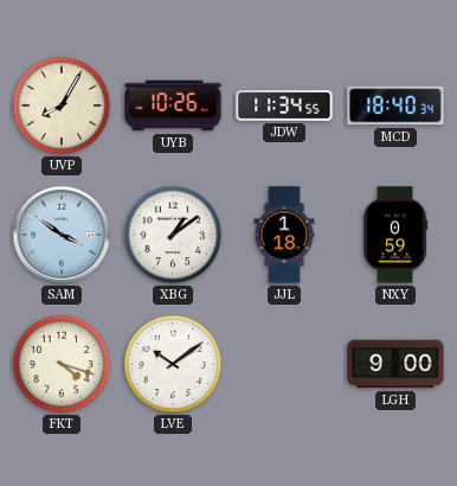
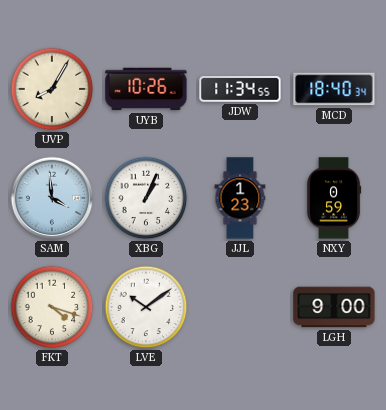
SAM: 3:51 -> 3:59
XBG: 1:09 -> 1:04
JJL: 1:18 -> 1:23
